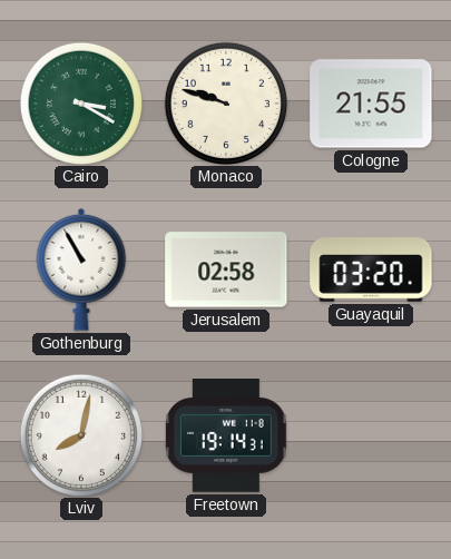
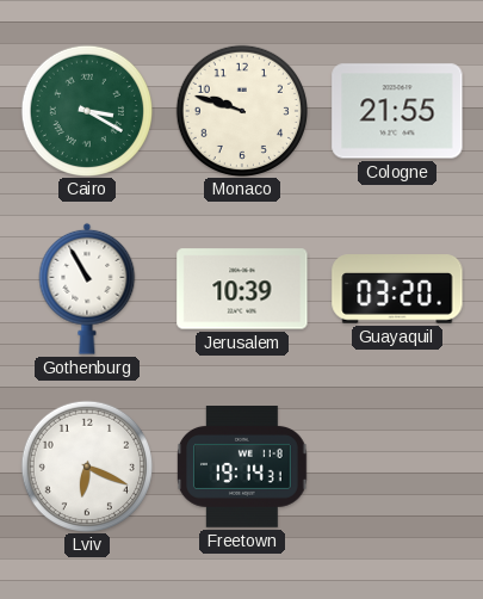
Jerusalem: 02:58 -> 10:39
Lviv: 8:02 -> 6:19
